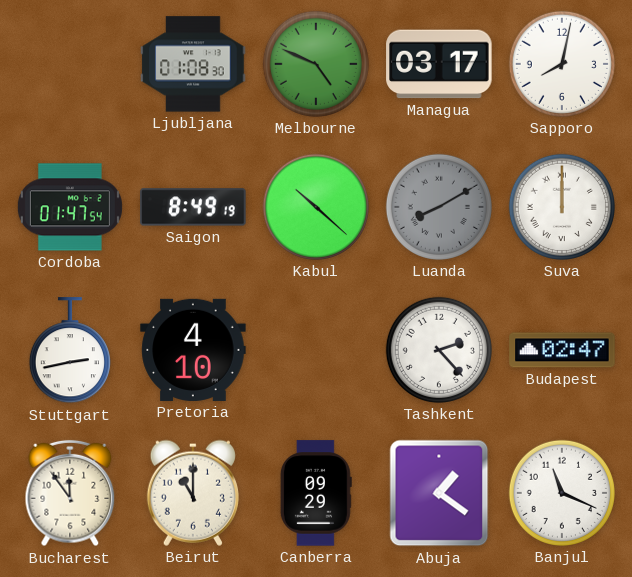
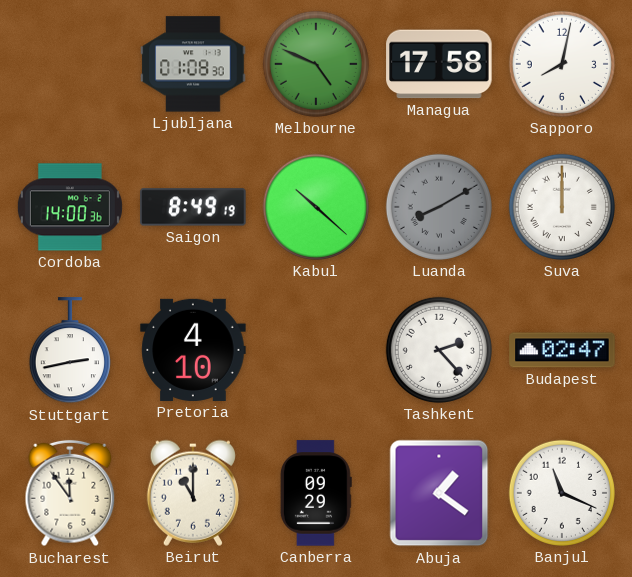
Managua: 03:17 -> 17:58
Cordoba: 01:47 -> 14:00
